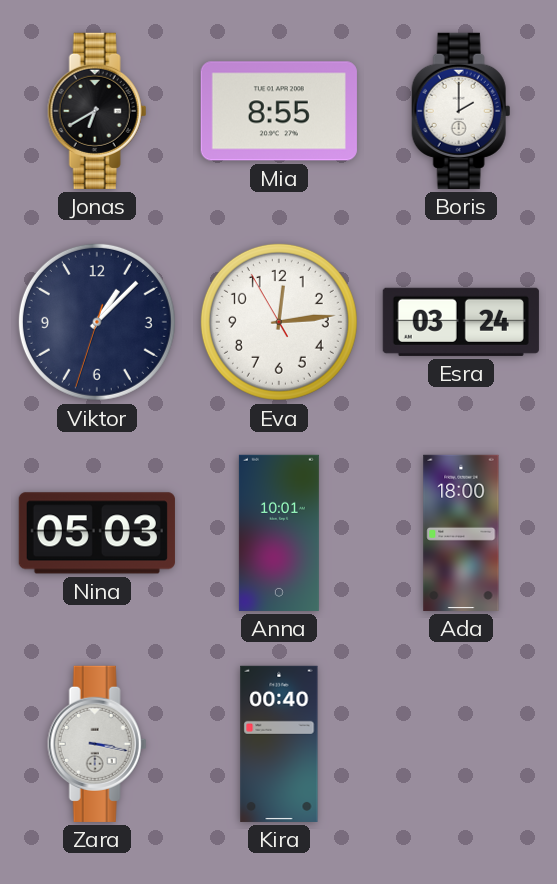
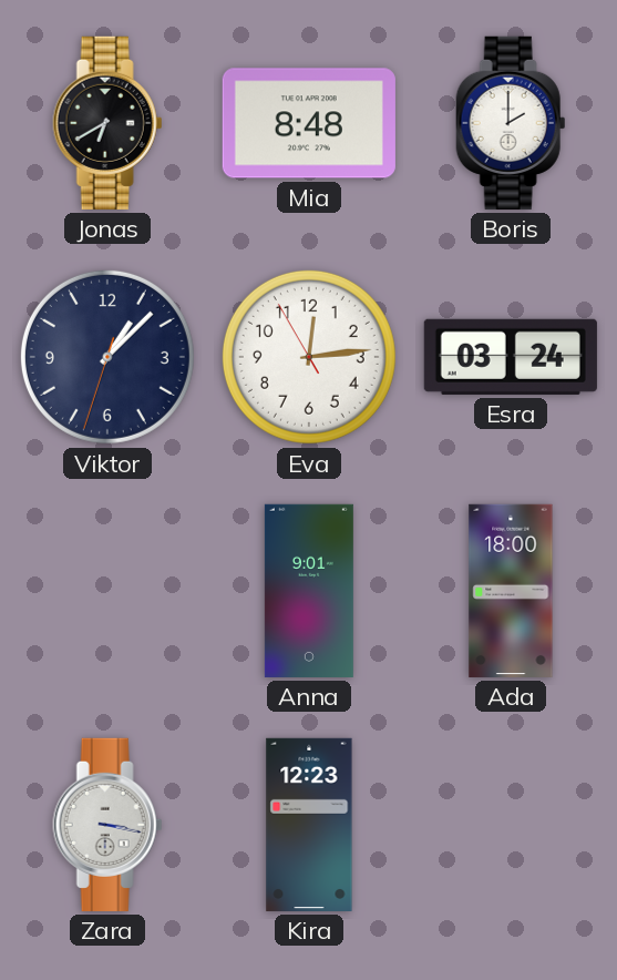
Mia: 8:55 -> 8:48
Nina: 05:03 -> none
Anna: 10:01 -> 9:01
Kira: 00:40 -> 12:23
